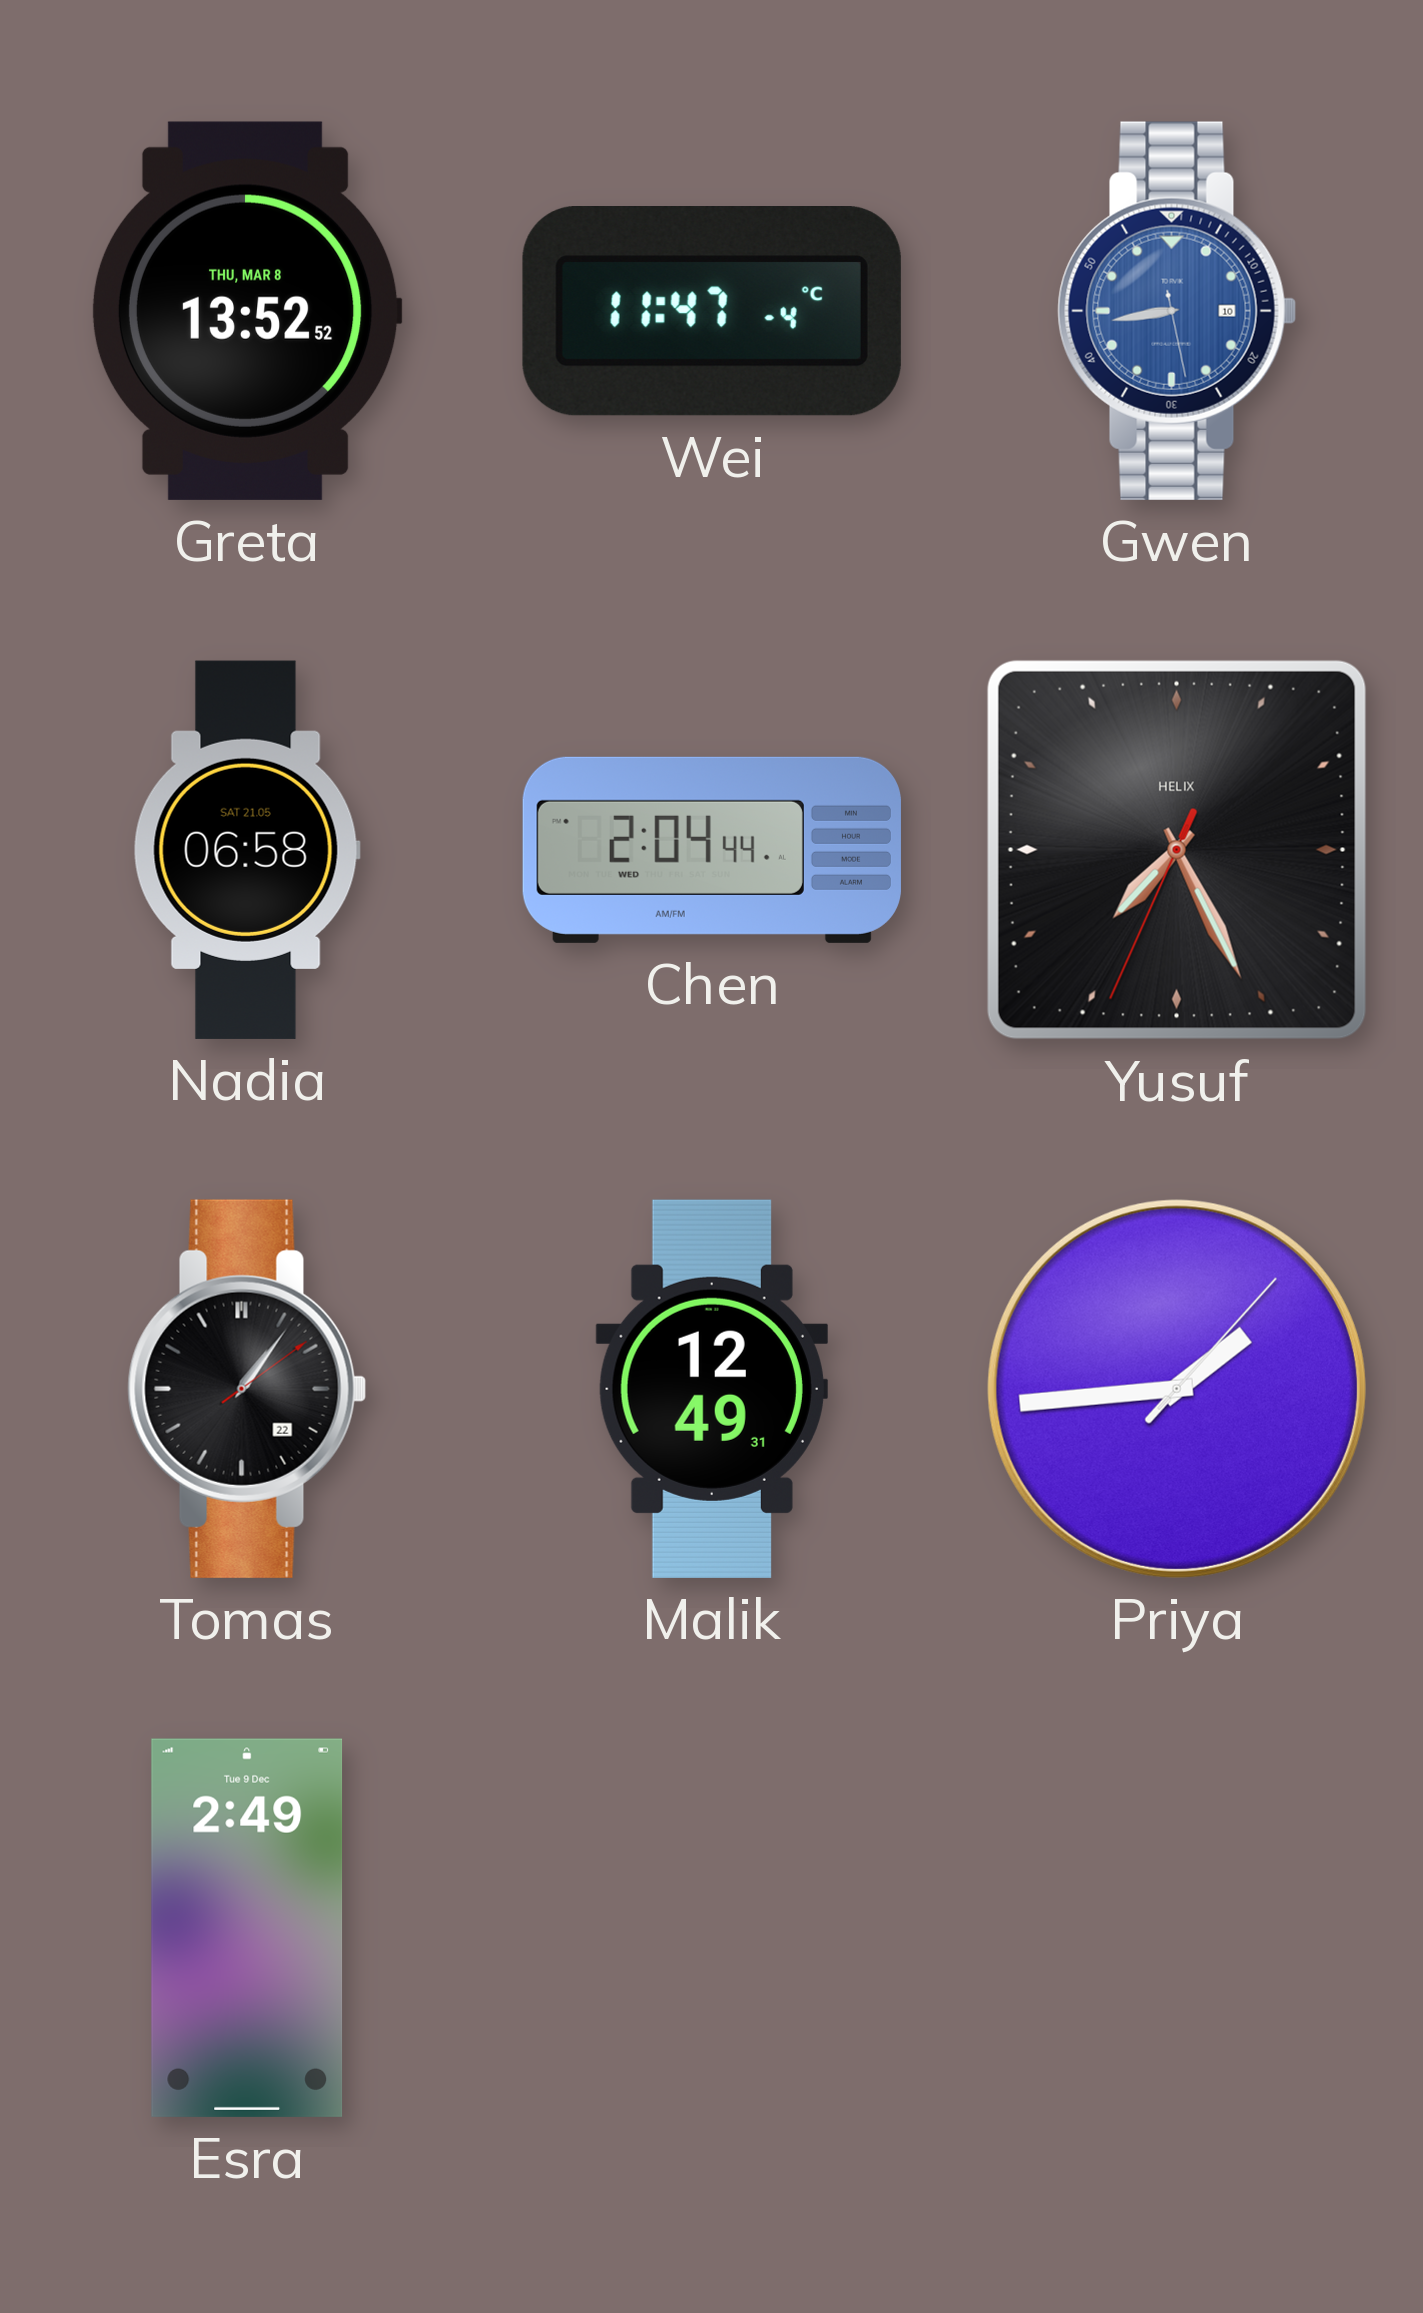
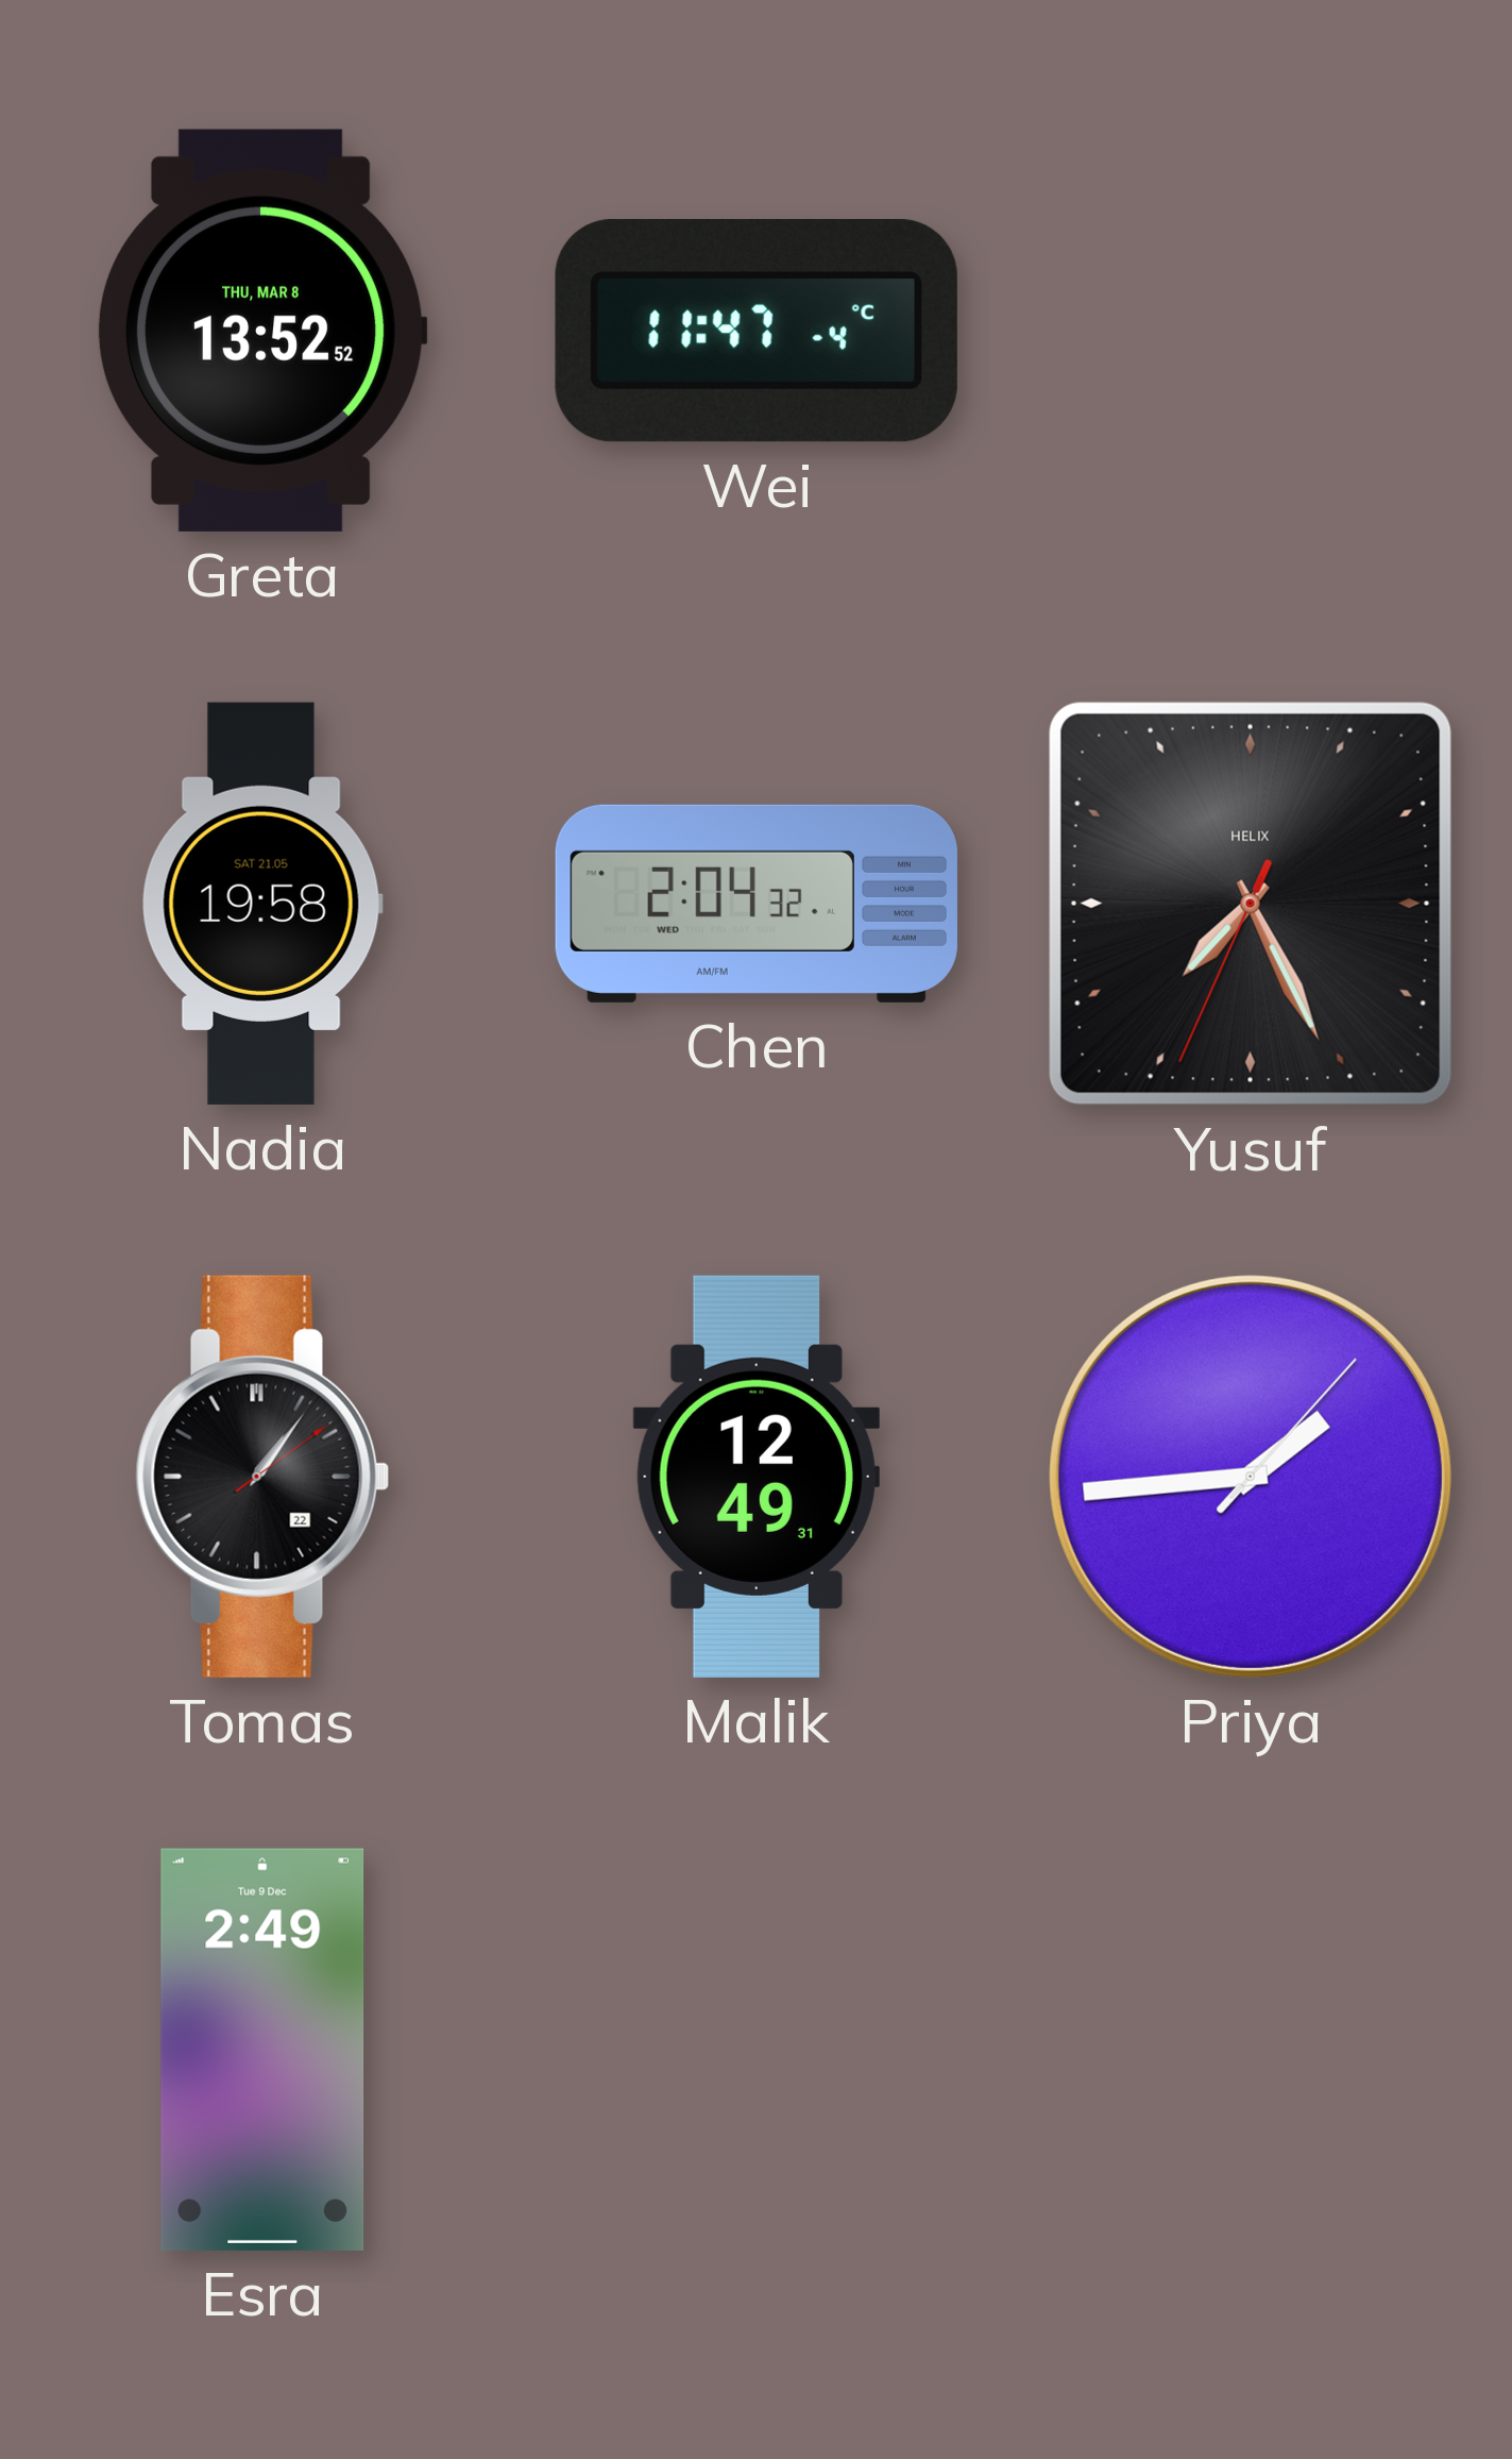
Gwen: 8:43 -> none
Nadia: 06:58 -> 19:58
Chen: 2:04:44 -> 2:04:32
